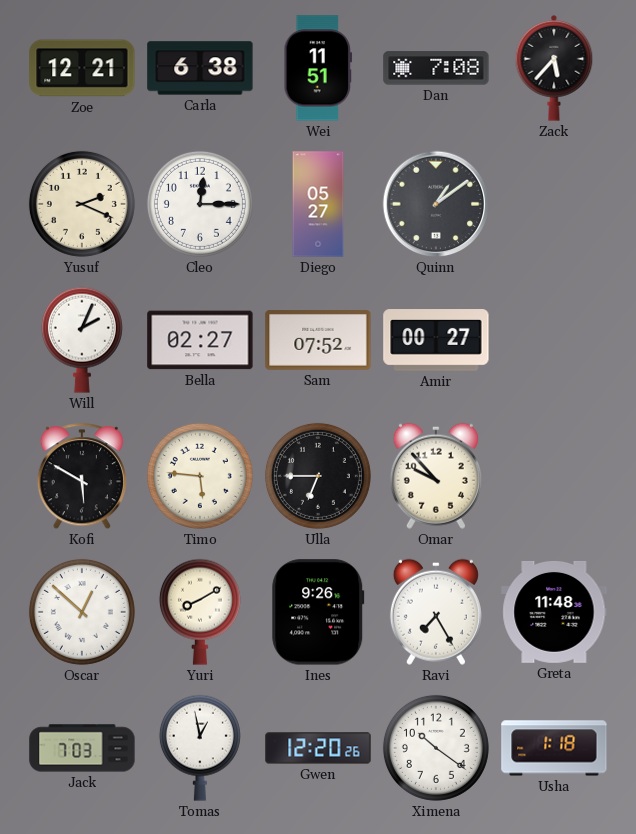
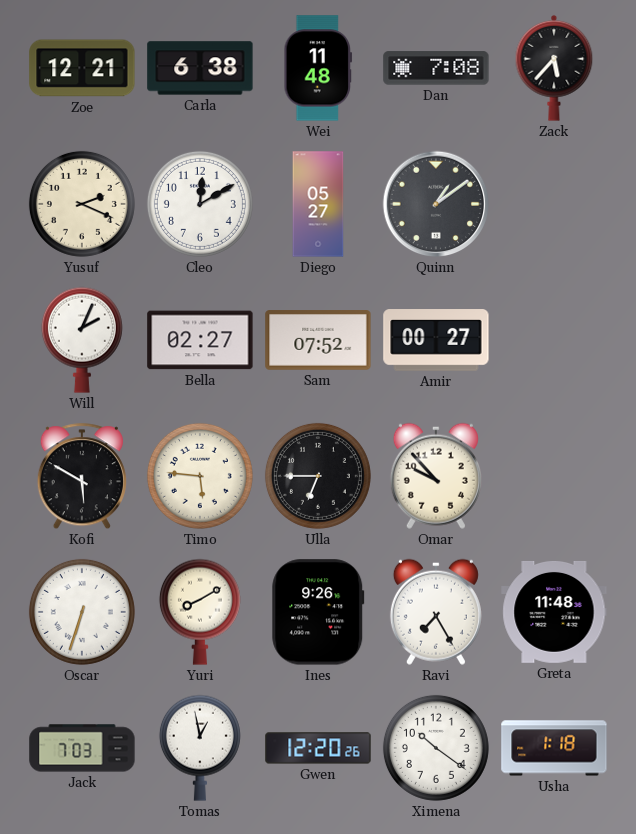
Wei: 11:51 -> 11:48
Cleo: 12:15 -> 12:10
Oscar: 12:52 -> 6:33
